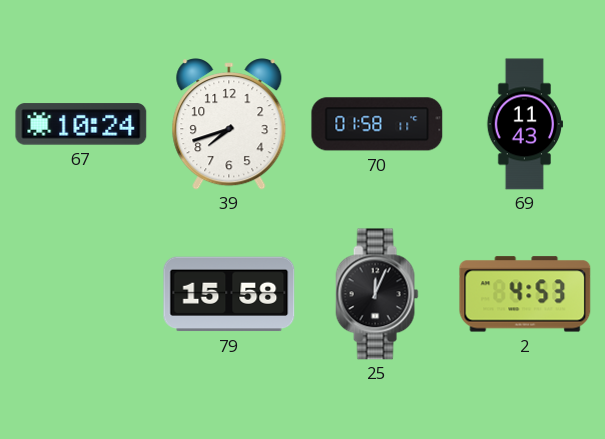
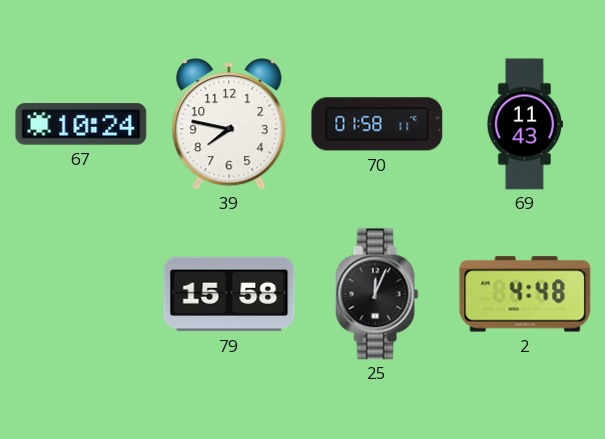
39: 7:42 -> 7:47
2: 4:53 -> 4:48
